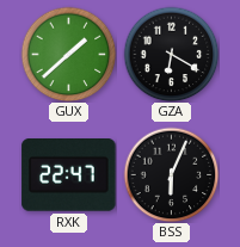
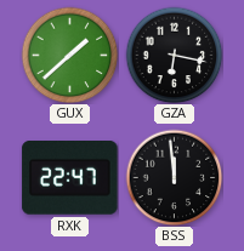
GZA: 6:20 -> 6:17
BSS: 6:04 -> 11:59
